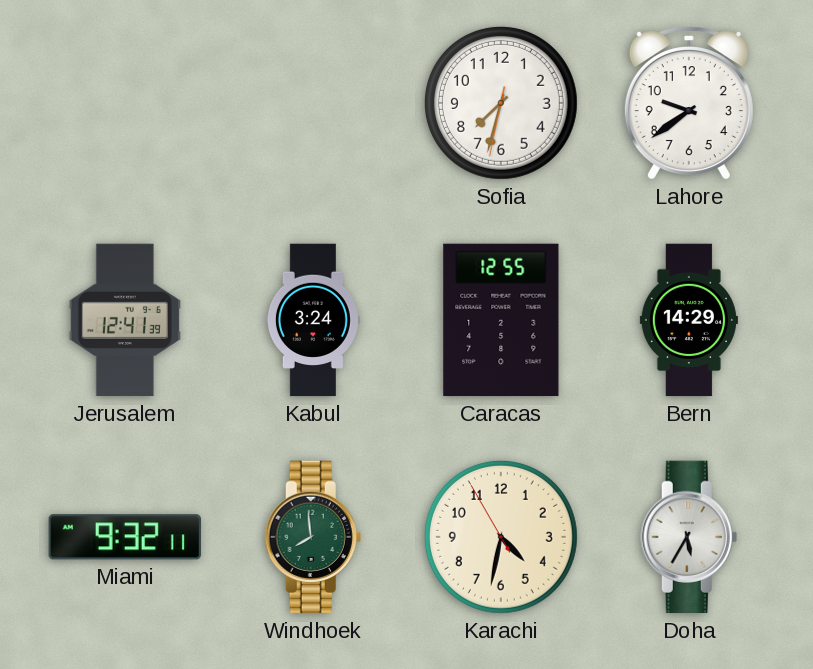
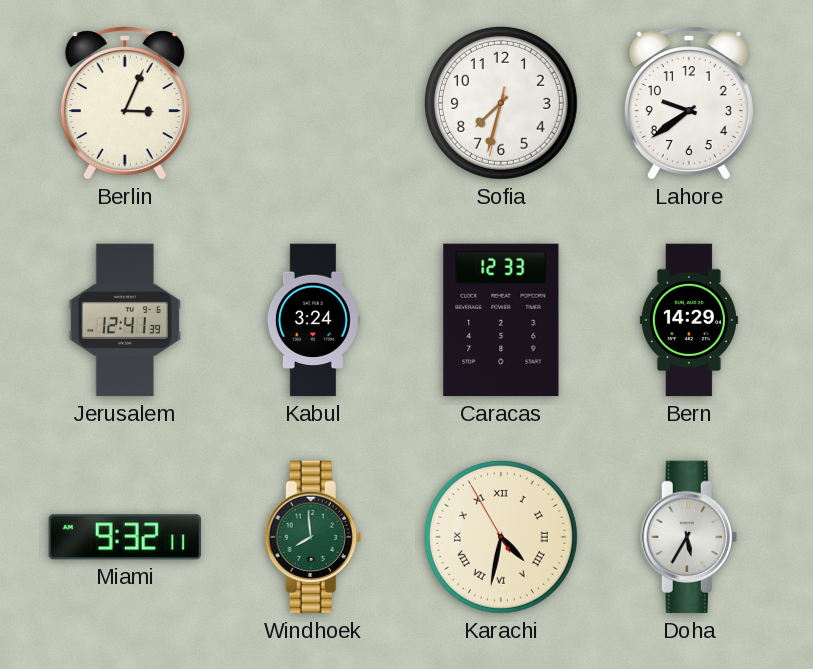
Berlin: none -> 3:04
Caracas: 12:55 -> 12:33
Karachi numerals: Arabic -> Roman
